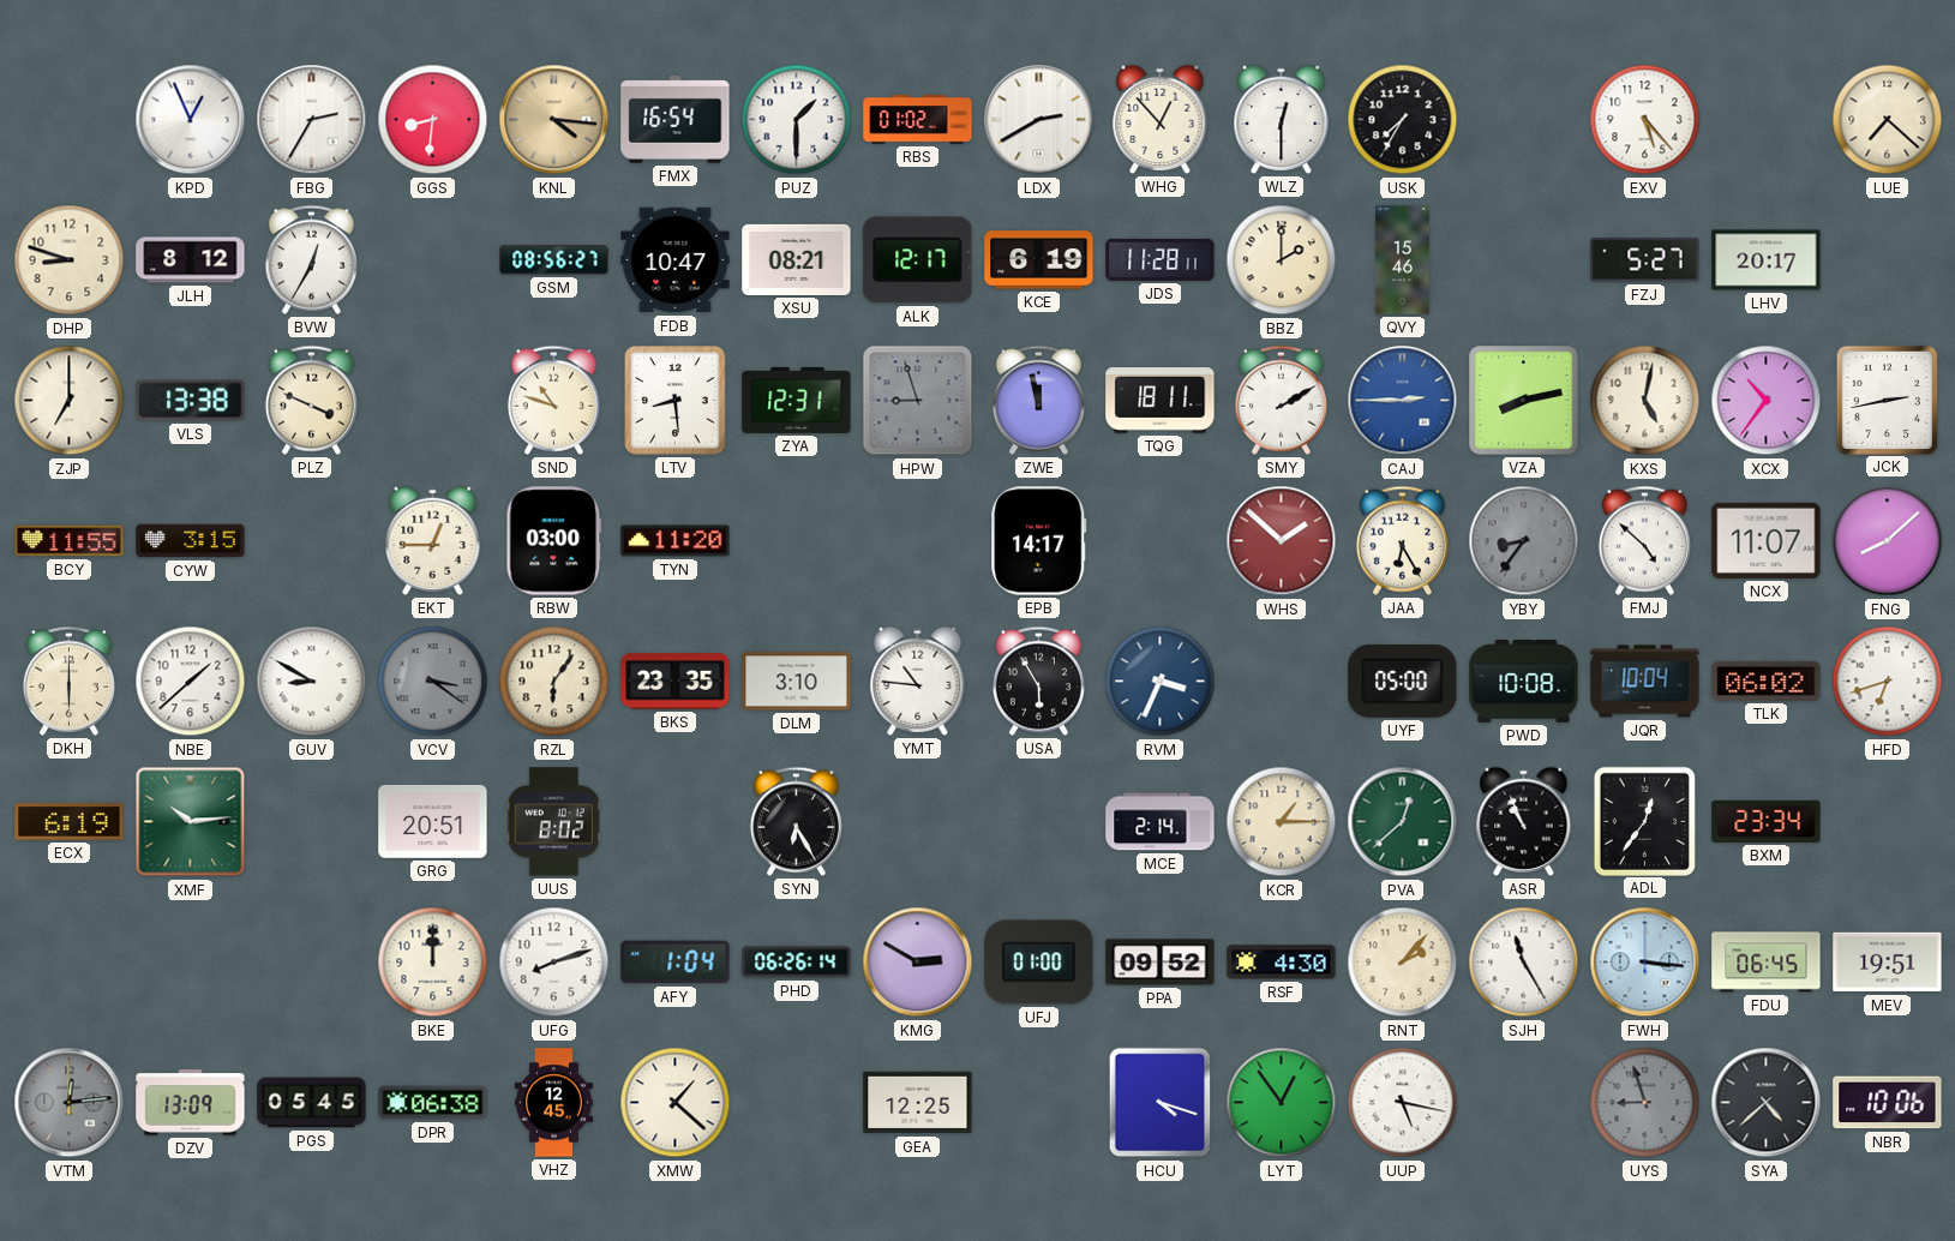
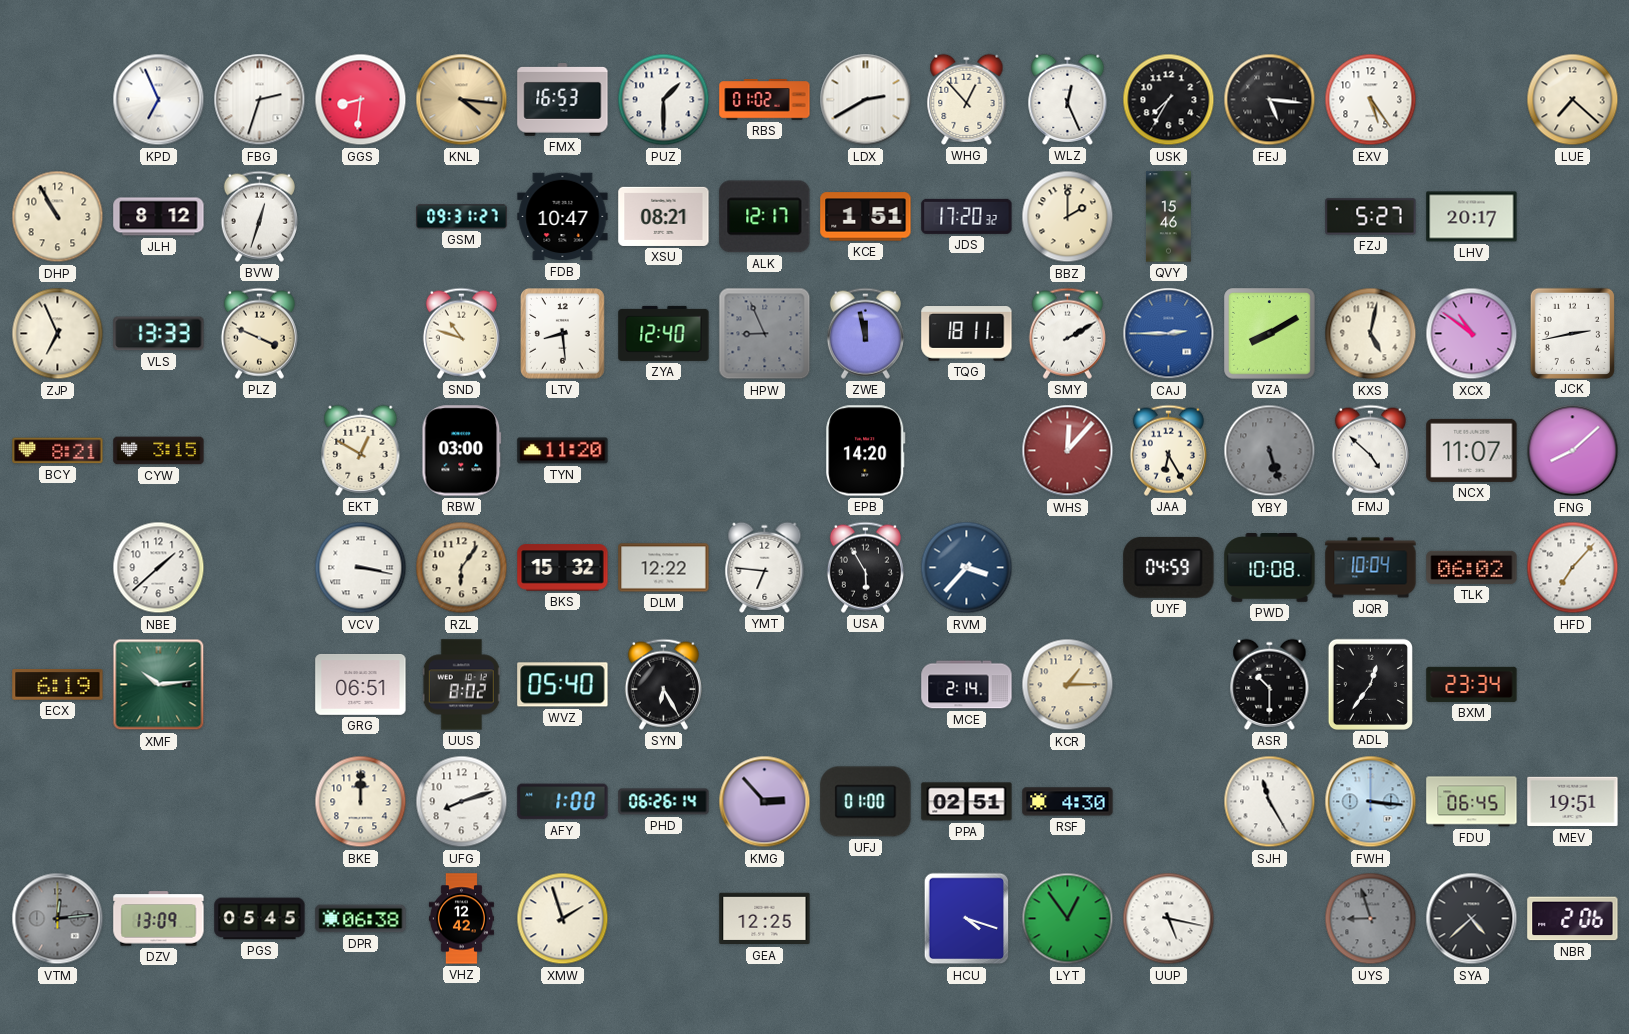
KPD: 12:56 -> 6:56
FBG: 2:35 -> 2:33
FMX: 16:54 -> 16:53
WLZ: 12:30 -> 12:26
FEJ: none -> 5:16
EXV: 5:23 -> 5:24
DHP: 8:48 -> 10:55
BVW: 12:35 -> 12:33
GSM: 08:56 -> 09:31
KCE: 6:19 -> 1:51
JDS: 11:28 -> 17:20
ZJP: 7:00 -> 6:56
VLS: 13:38 -> 13:33
ZYA: 12:31 -> 12:40
HPW: 8:57 -> 8:56
VZA: 8:13 -> 8:10
XCX: 10:36 -> 10:51
BCY: 11:55 -> 8:21
EKT: 12:45 -> 12:50
EPB: 14:17 -> 14:20
WHS: 1:52 -> 12:07
YBY: 8:36 -> 5:27
DKH: 6:00 -> none
GUV: 8:50 -> none
VCV: 3:21 -> 3:17
VCV dial: grey -> white
BKS: 23:35 -> 15:32
DLM: 3:10 -> 12:22
YMT: 10:46 -> 6:46
RVM: 3:34 -> 3:37
UYF: 05:00 -> 04:59
HFD: 6:42 -> 7:07
GRG: 20:51 -> 06:51
WVZ: none -> 05:40
PVA: 12:38 -> none
ASR: 10:56 -> 10:30
AFY: 1:04 -> 1:00
KMG: 2:50 -> 2:53
PPA: 09:52 -> 02:51
RNT: 2:07 -> none
VHZ: 12:45 -> 12:42
XMW: 1:22 -> 1:57
NBR: 10:06 -> 2:06
